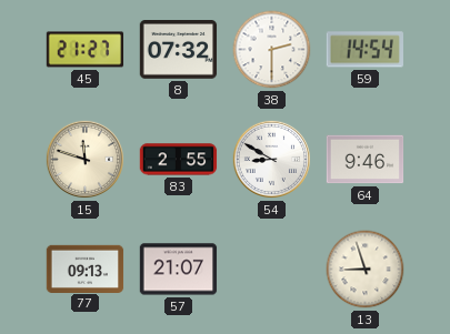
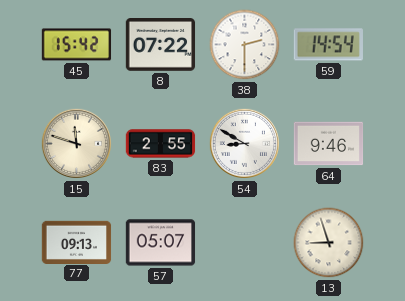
45: 21:27 -> 15:42
8: 07:32 -> 07:22
57: 21:07 -> 05:07
